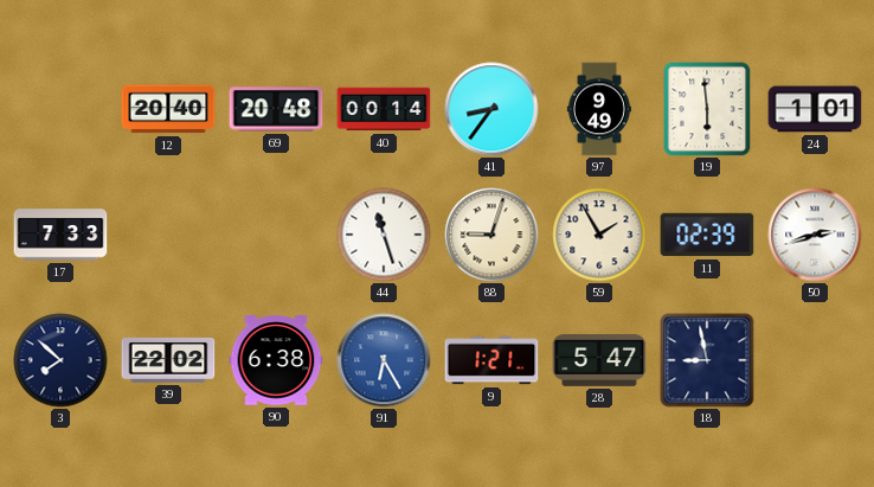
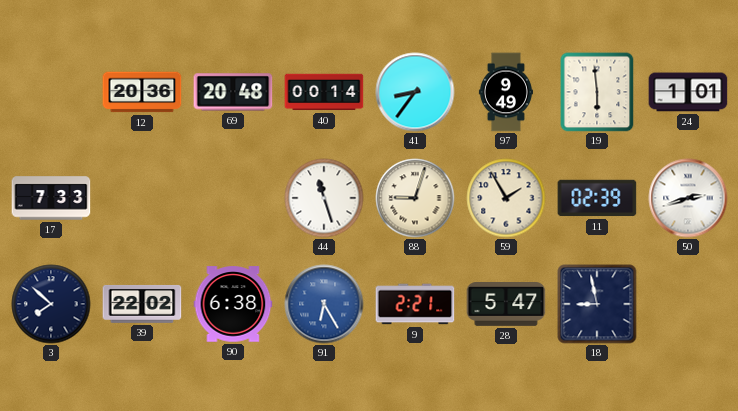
12: 20:40 -> 20:36
9: 1:21 -> 2:21
